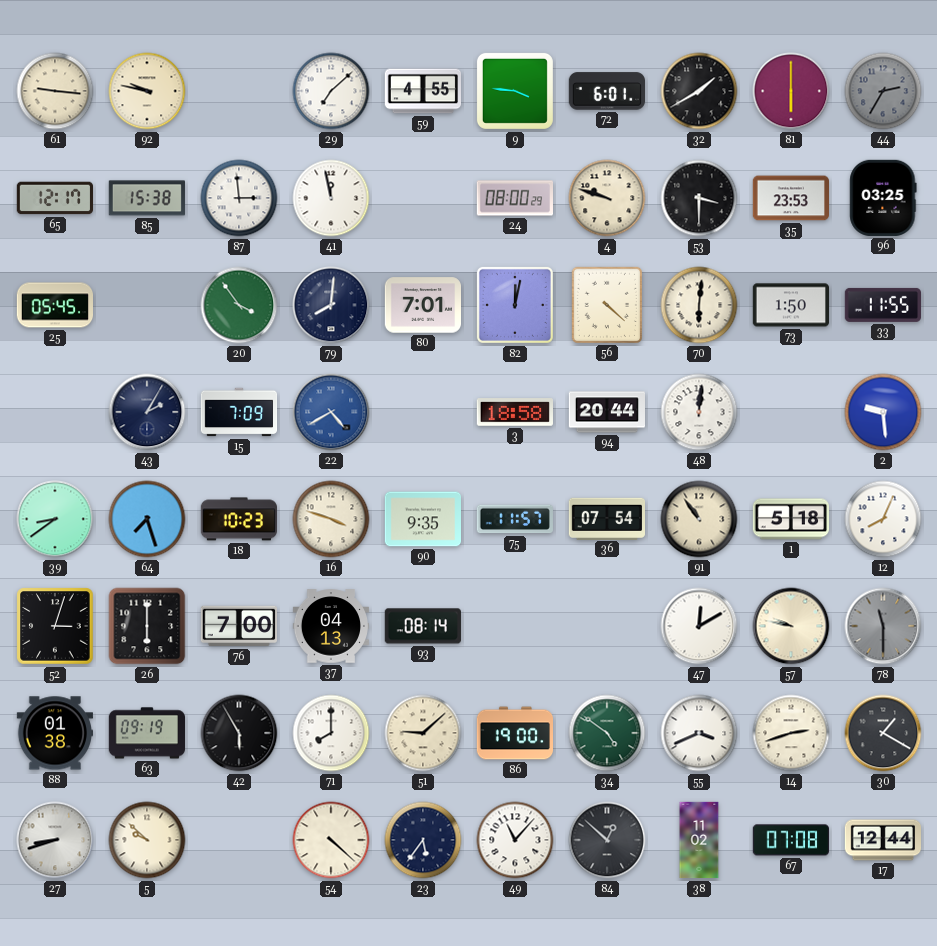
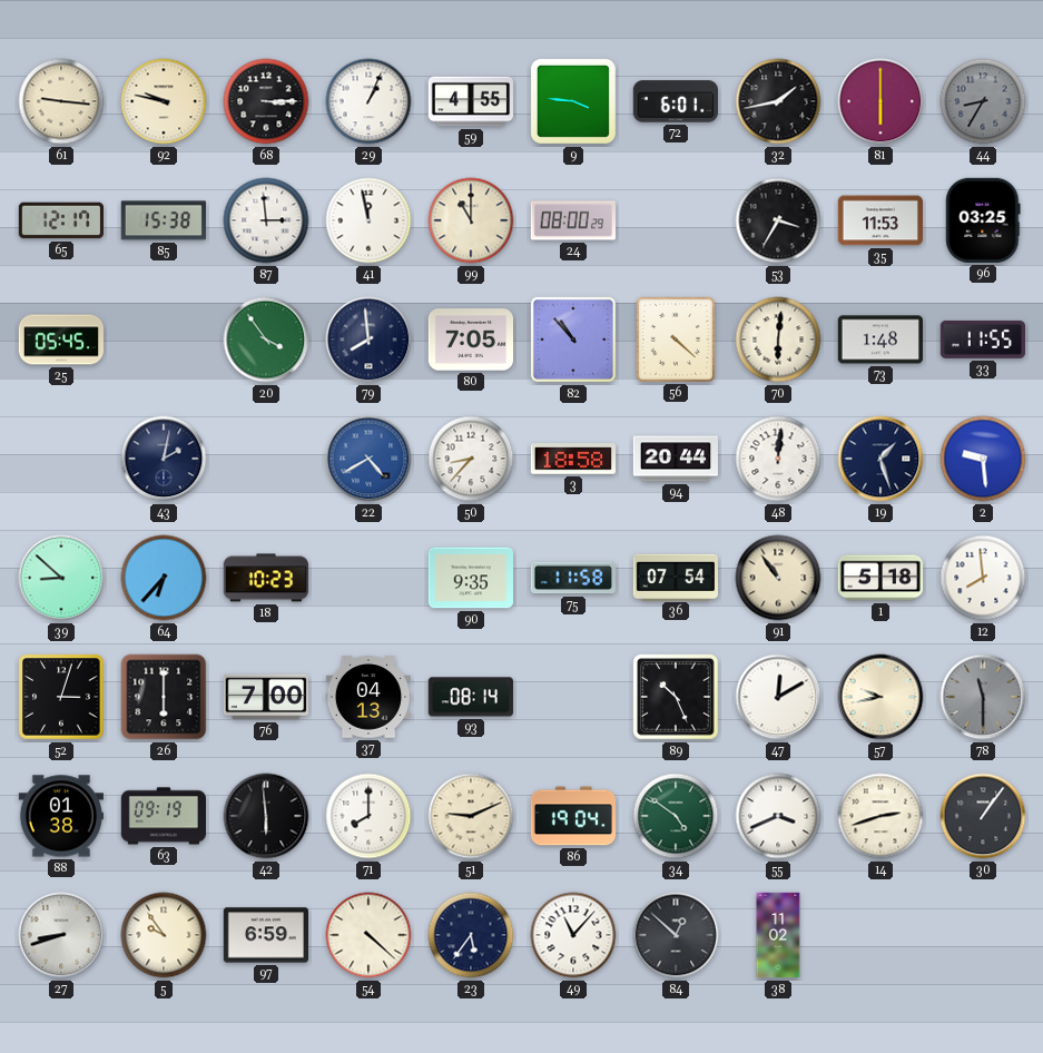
68: none -> 3:15
29: 7:08 -> 1:04
32: 1:40 -> 1:43
44: 2:35 -> 8:35
99: none -> 11:00
4: 9:48 -> none
53: 3:30 -> 3:35
35: 23:53 -> 11:53
79: 8:01 -> 7:59
80: 7:01 -> 7:05
82: 12:02 -> 10:53
73: 1:50 -> 1:48
43: 2:05 -> 2:02
15: 7:09 -> none
50: none -> 8:37
19: none -> 1:27
39: 8:39 -> 8:52
64: 7:27 -> 6:37
16: 3:48 -> none
75: 11:57 -> 11:58
12: 8:04 -> 7:59
89: none -> 10:26
57: 9:47 -> 9:43
42: 5:55 -> 5:59
51: 9:08 -> 9:11
86: 19:00 -> 19:04
30: 1:20 -> 1:06
5: 9:52 -> 9:54
97: none -> 6:59
67: 07:08 -> none
17: 12:44 -> none
